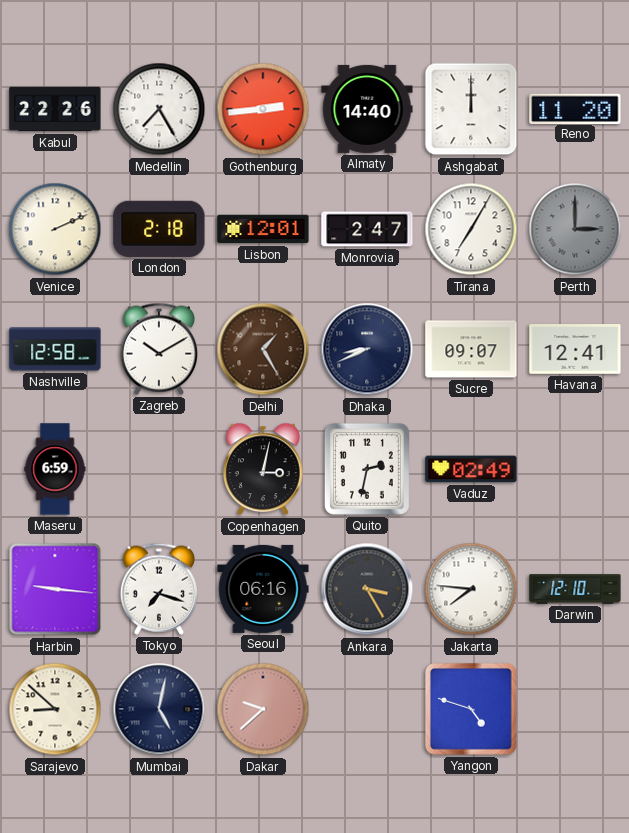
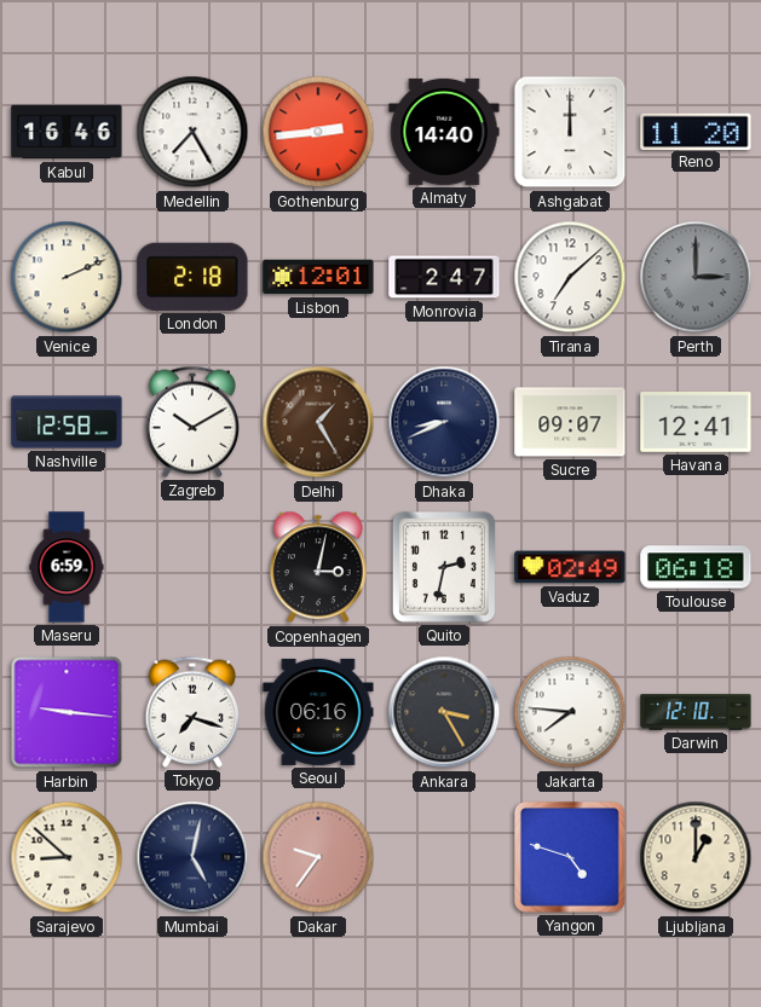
Kabul: 22:26 -> 16:46
Tirana: 7:05 -> 7:08
Toulouse: none -> 06:18
Dakar: 9:38 -> 9:36
Ljubljana: none -> 1:00
